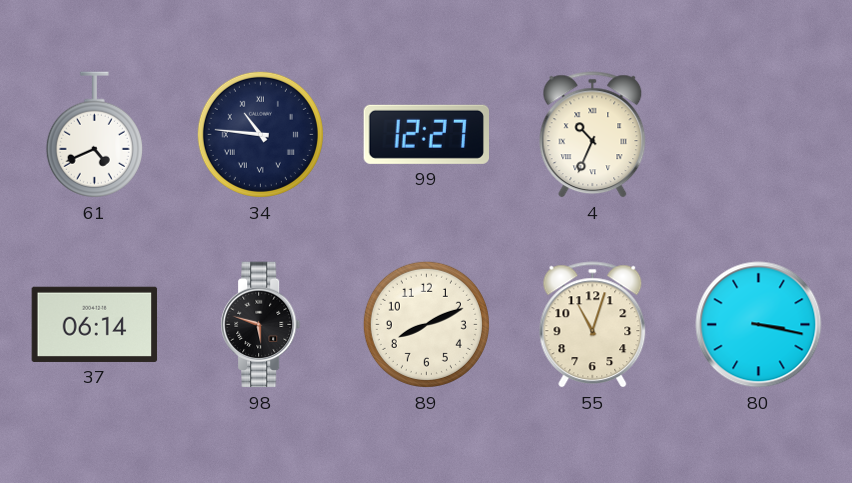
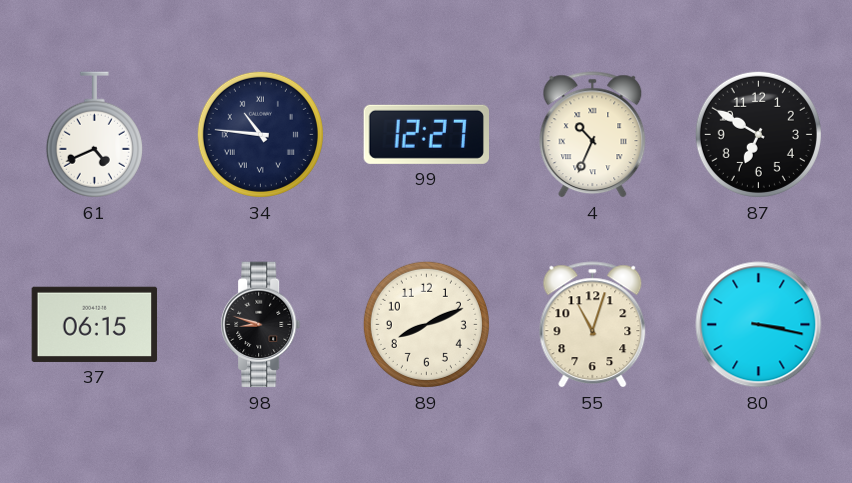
87: none -> 6:50
37: 06:14 -> 06:15
98: 5:48 -> 8:48
